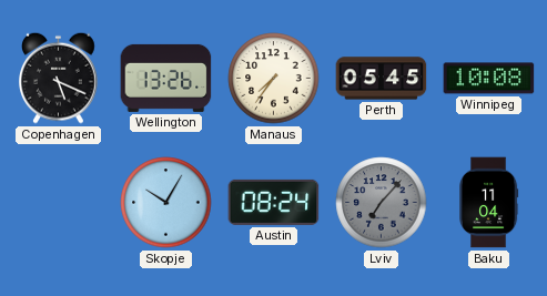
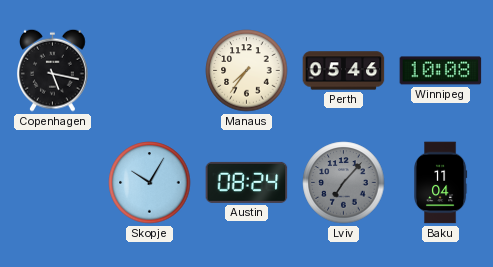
Copenhagen: 5:19 -> 5:17
Wellington: 13:26 -> none
Perth: 05:45 -> 05:46
